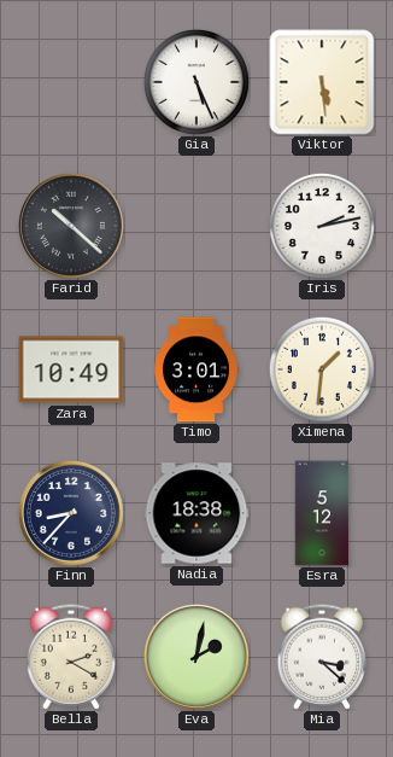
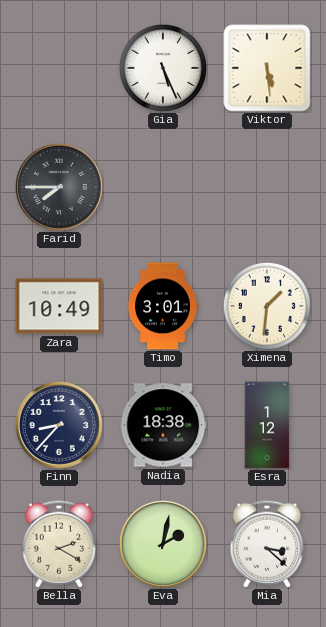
Farid: 10:22 -> 7:45
Iris: 2:13 -> none
Esra: 5:12 -> 1:12
